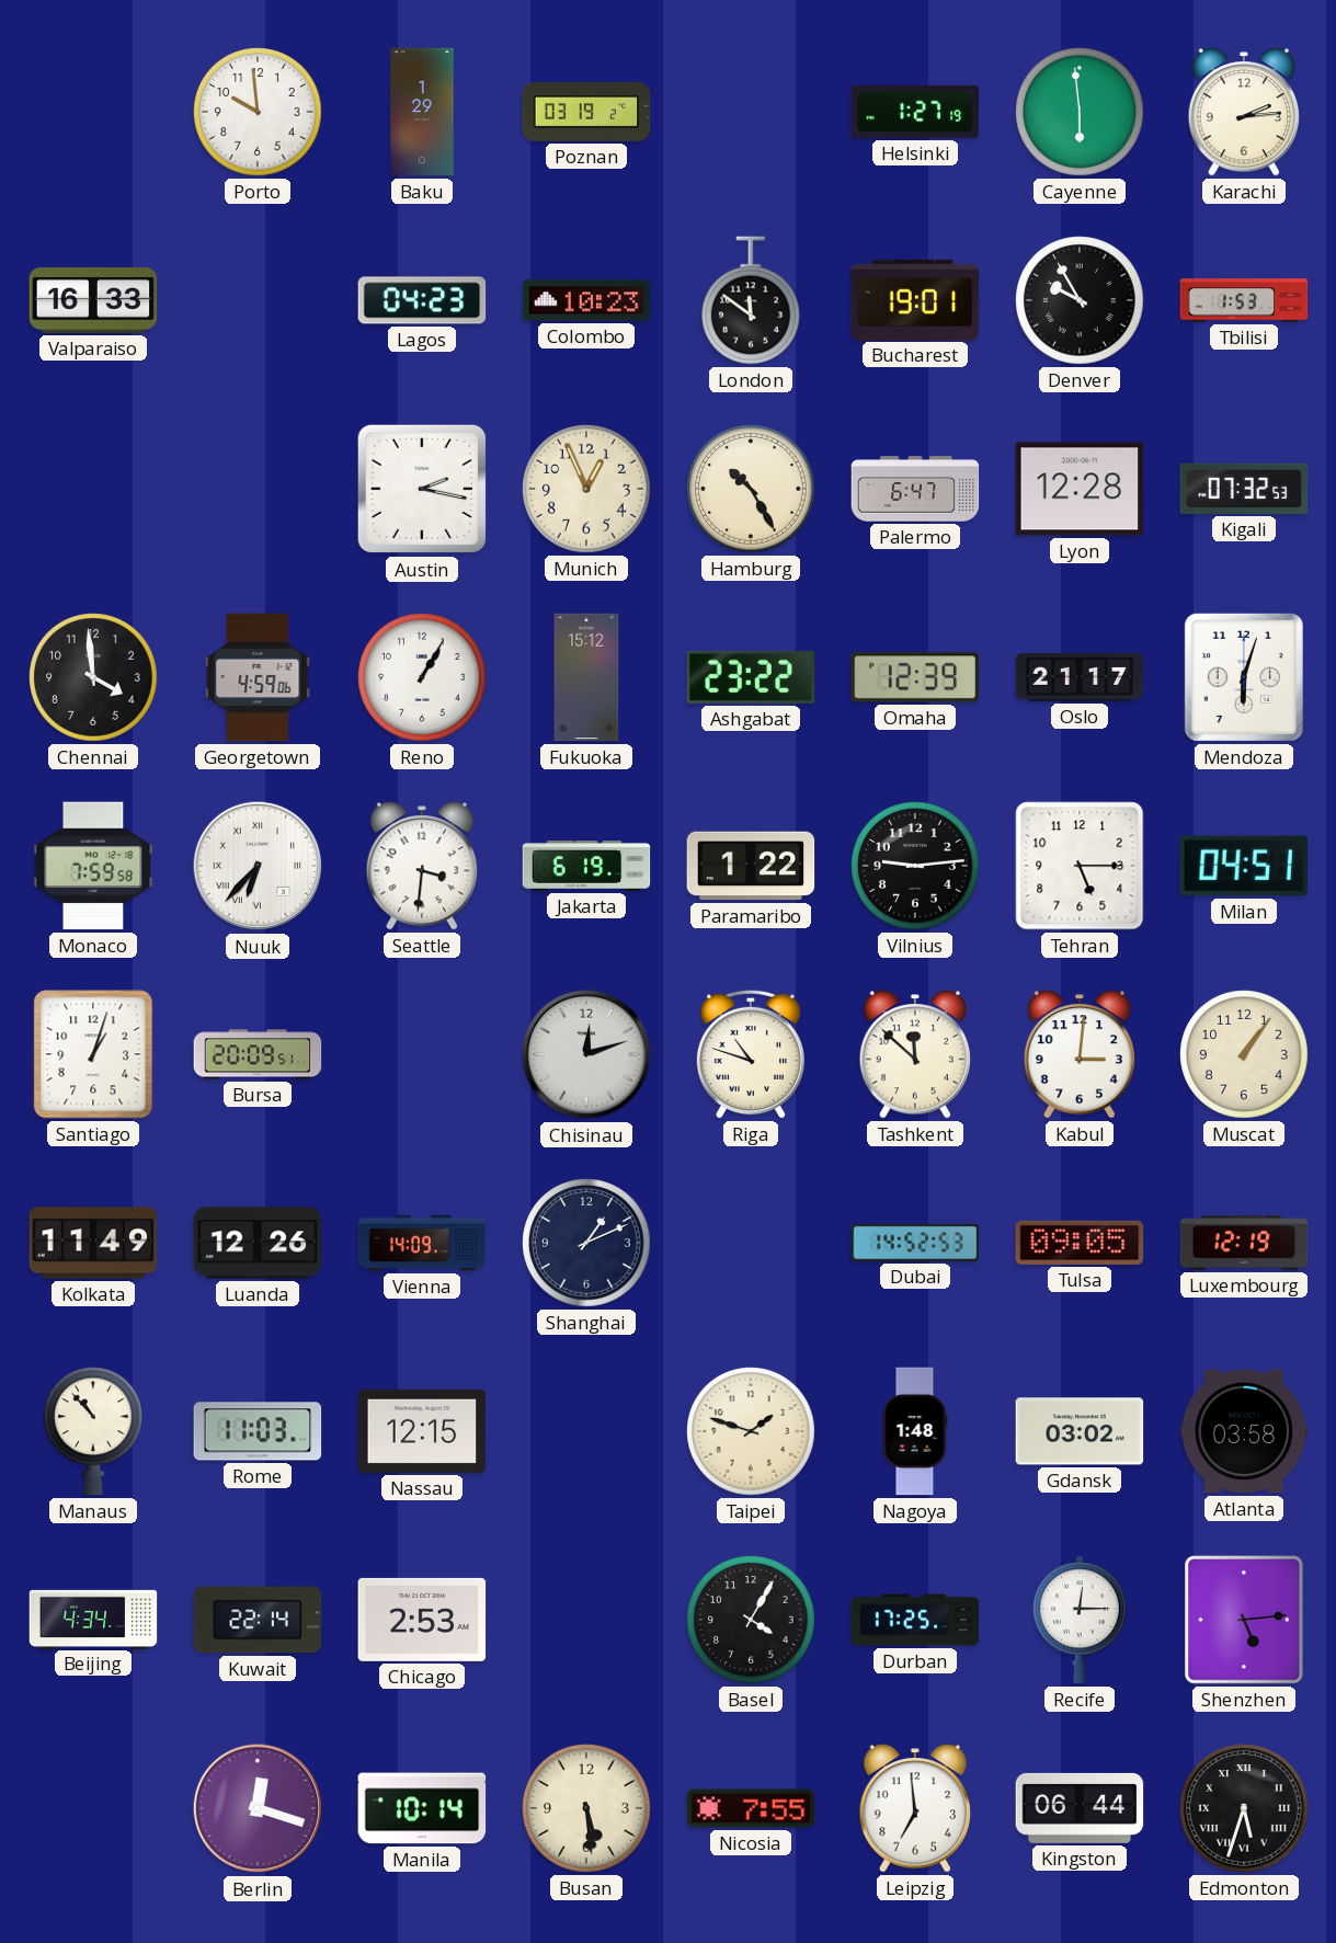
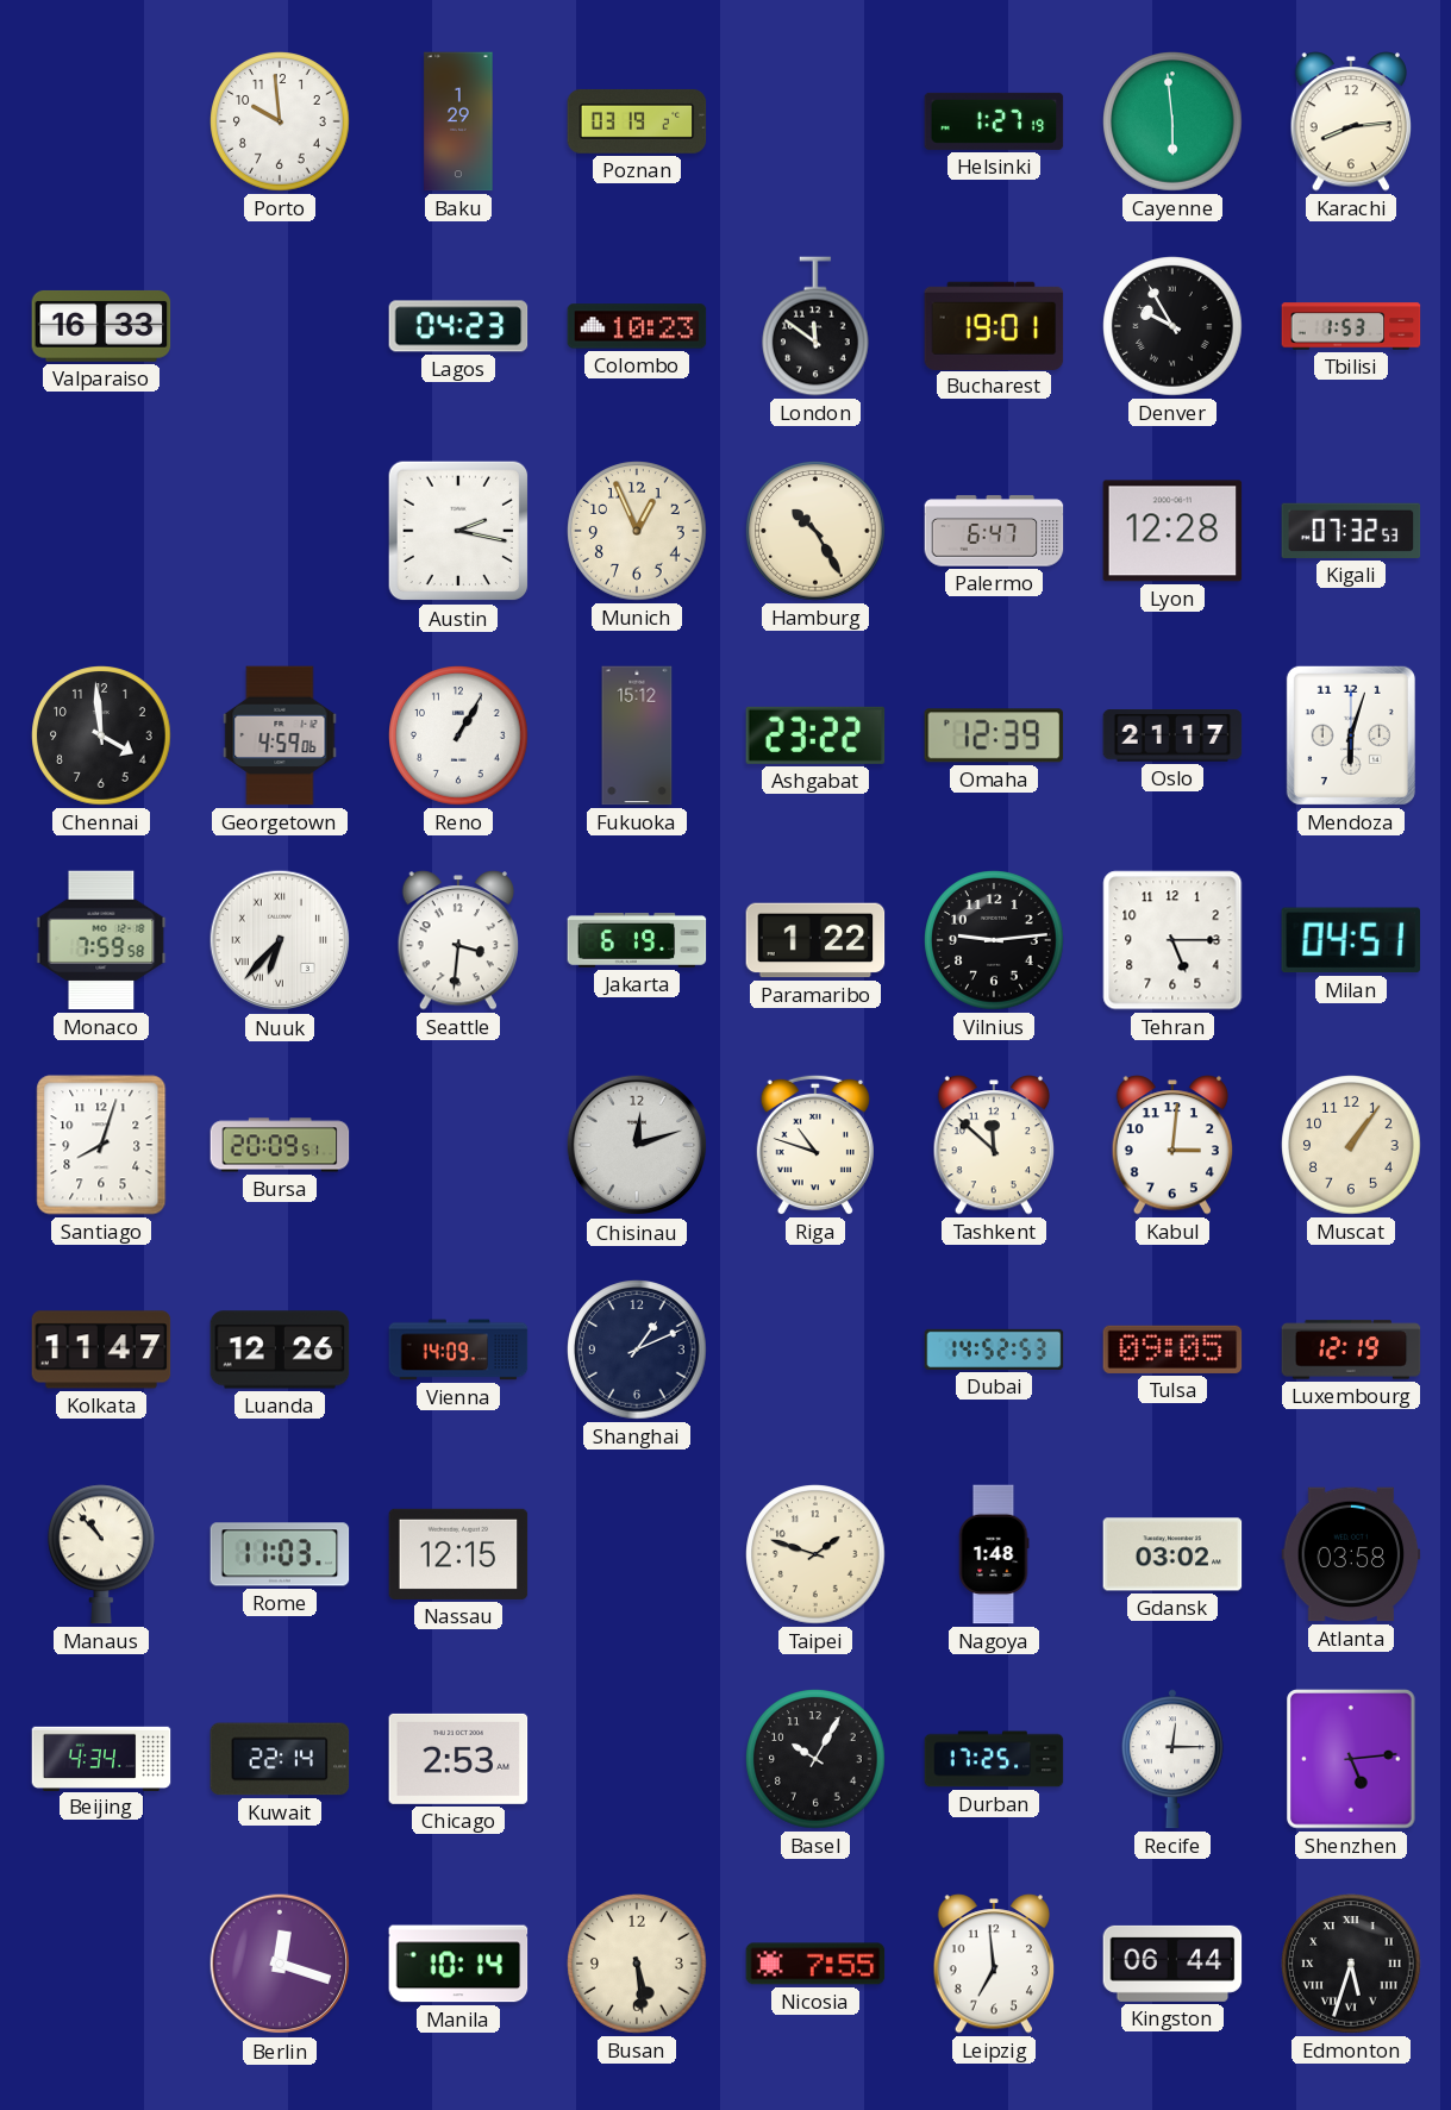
Karachi: 2:14 -> 8:14
Santiago: 1:03 -> 8:03
Kolkata: 11:49 -> 11:47
Basel: 4:05 -> 10:05
